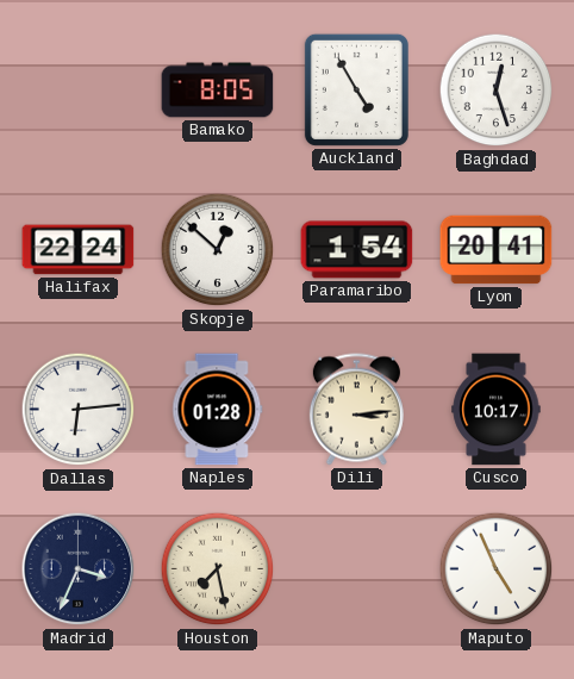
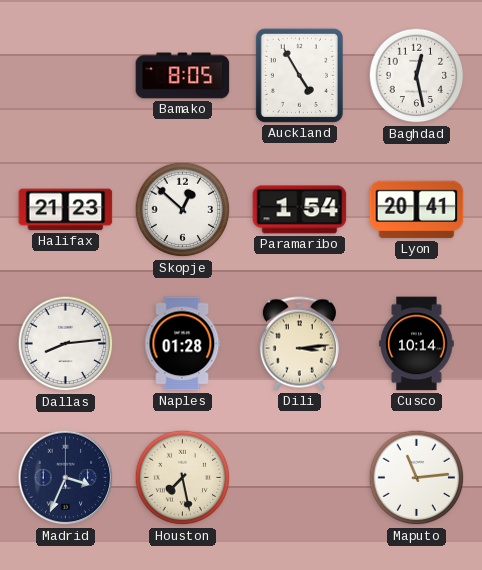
Baghdad: 12:27 -> 12:28
Halifax: 22:24 -> 21:23
Dallas: 6:14 -> 8:14
Cusco: 10:17 -> 10:14
Maputo: 4:56 -> 11:14
